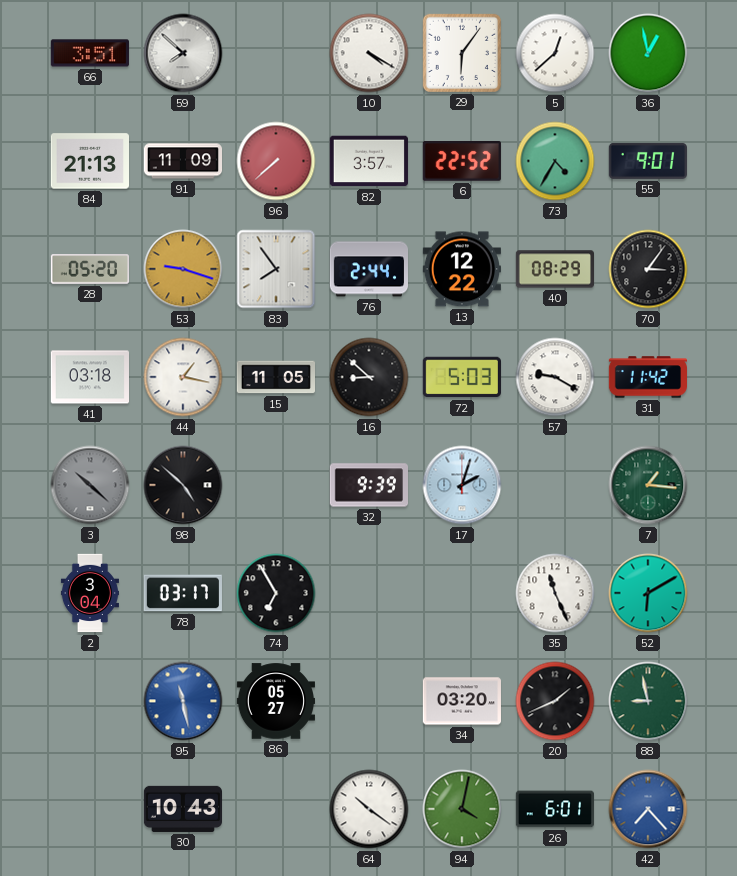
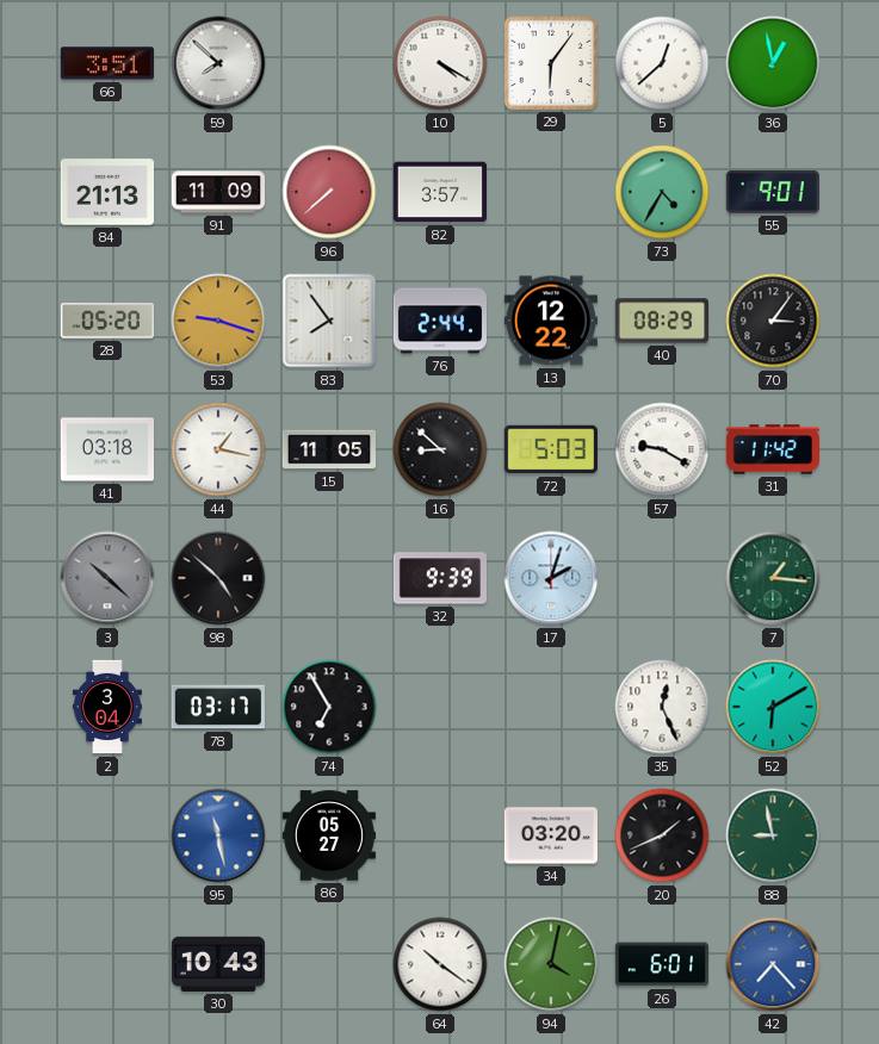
6: 22:52 -> none
35: 11:26 -> 12:26
